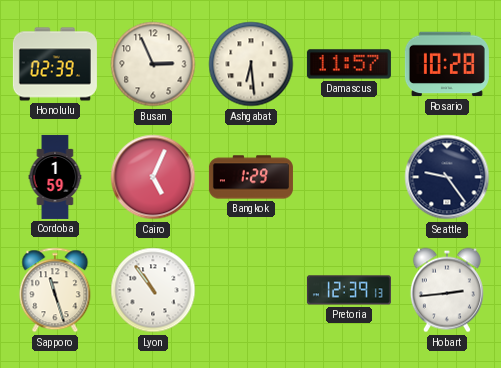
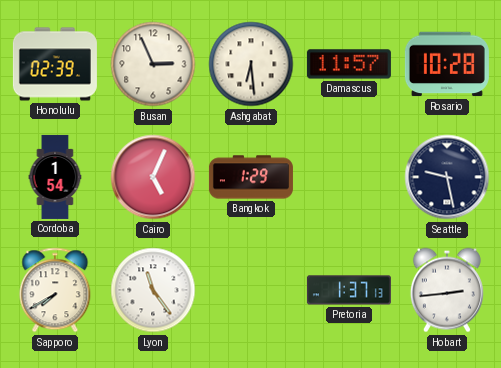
Cordoba: 1:59 -> 1:54
Seattle: 9:24 -> 9:28
Sapporo: 11:27 -> 7:40
Lyon: 10:54 -> 11:24
Pretoria: 12:39 -> 1:37
